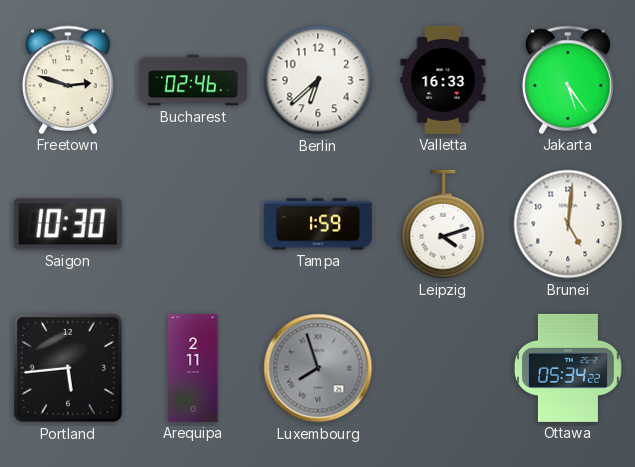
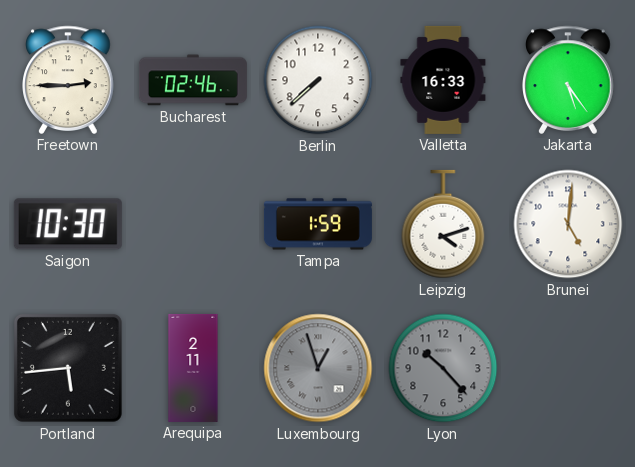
Freetown: 2:48 -> 2:45
Berlin: 6:38 -> 7:38
Luxembourg: 7:57 -> 12:57
Lyon: none -> 10:23
Ottawa: 05:34 -> none
